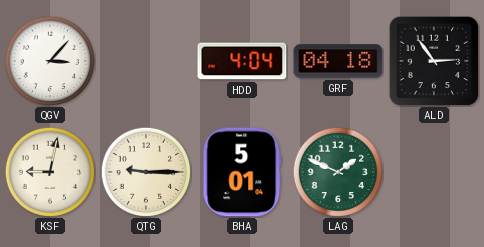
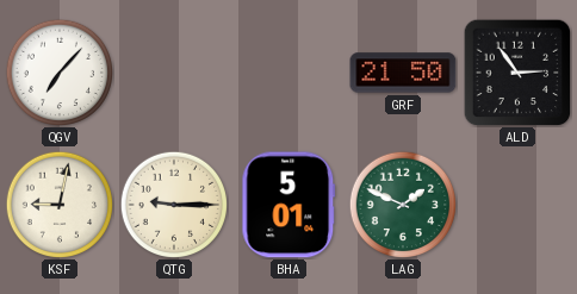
QGV: 3:07 -> 7:07
HDD: 4:04 -> none
GRF: 04:18 -> 21:50
